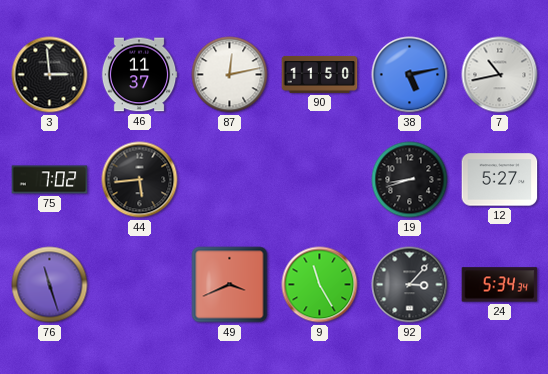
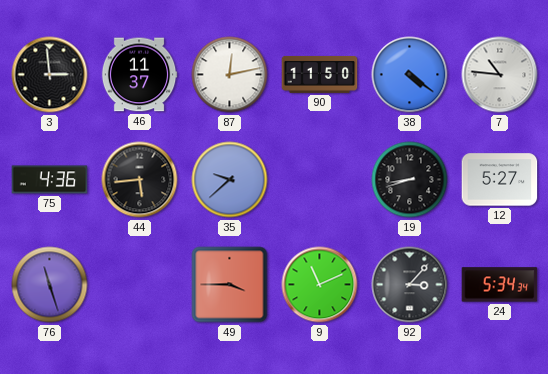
38: 5:13 -> 4:21
7: 10:43 -> 10:46
75: 7:02 -> 4:36
35: none -> 9:38
49: 3:41 -> 3:45
9: 11:25 -> 11:11
